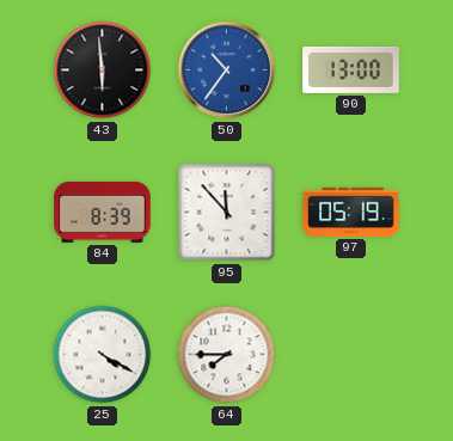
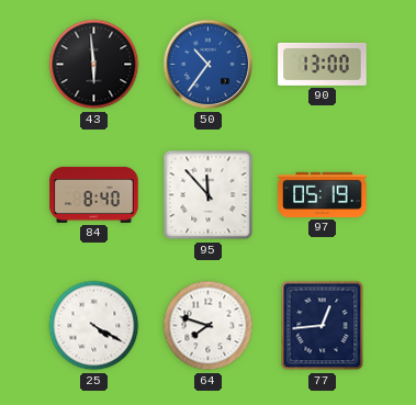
84: 8:39 -> 8:40
64: 7:45 -> 7:48
77: none -> 12:44
